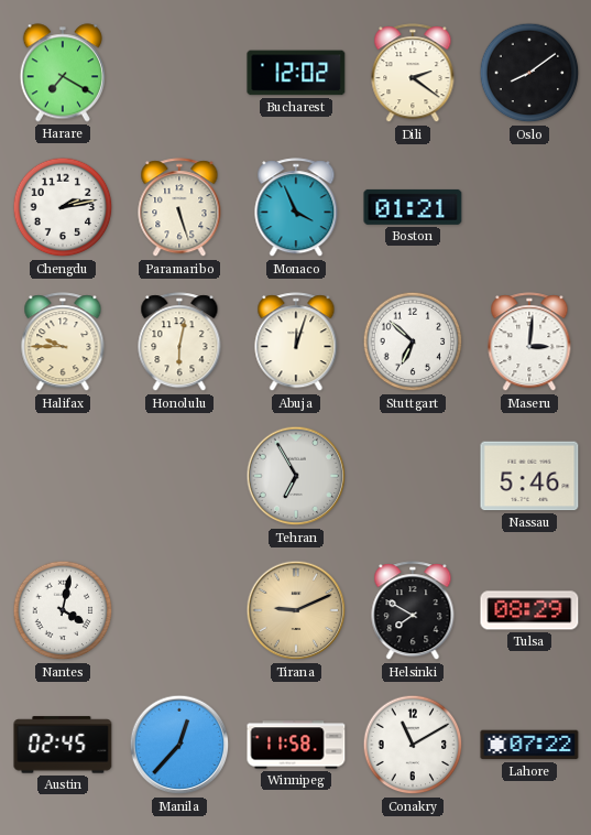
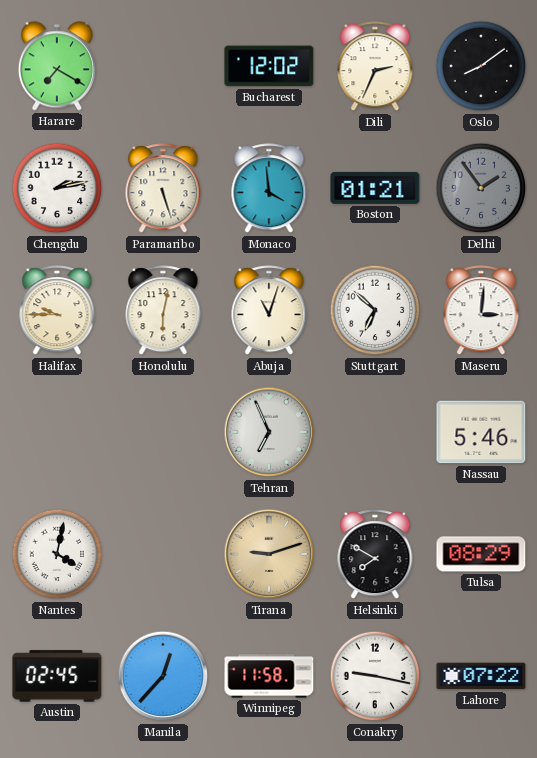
Dili: 2:21 -> 2:34
Monaco: 3:56 -> 3:59
Delhi: none -> 1:54
Abuja: 12:03 -> 11:03
Tehran: 6:55 -> 6:56
Tirana: 9:11 -> 9:12
Conakry: 11:10 -> 9:17
